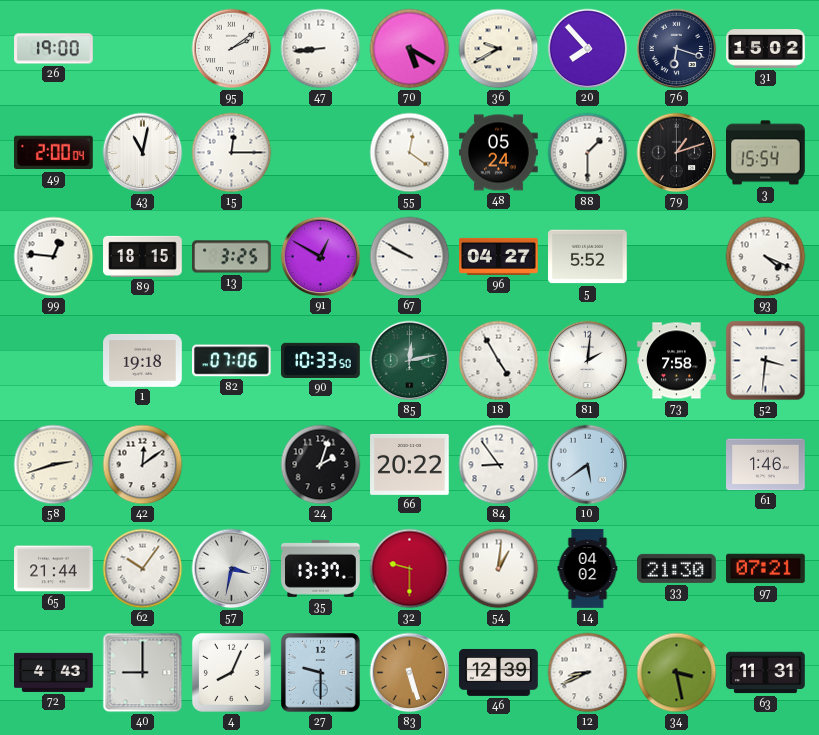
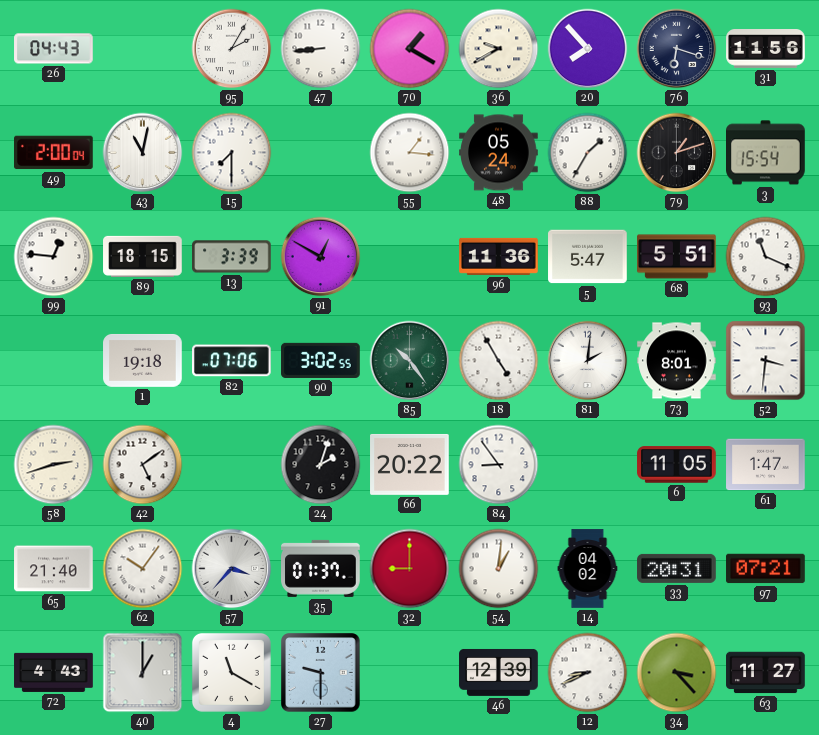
26: 19:00 -> 04:43
95: 2:09 -> 2:05
70: 5:20 -> 1:20
31: 15:02 -> 11:56
15: 12:15 -> 7:30
55: 12:21 -> 1:16
88: 1:30 -> 1:35
13: 3:25 -> 3:39
67: 9:50 -> none
96: 04:27 -> 11:36
5: 5:52 -> 5:47
68: none -> 5:51
93: 4:19 -> 11:19
90: 10:33 -> 3:02
85: 12:13 -> 10:24
73: 7:58 -> 8:01
42: 12:09 -> 5:09
10: 5:39 -> none
6: none -> 11:05
61: 1:46 -> 1:47
65: 21:44 -> 21:40
57: 3:32 -> 3:37
35: 13:37 -> 01:37
32: 9:30 -> 9:00
33: 21:30 -> 20:31
40: 9:00 -> 1:00
4: 8:04 -> 11:20
83: 5:27 -> none
34: 3:28 -> 3:23
63: 11:31 -> 11:27
